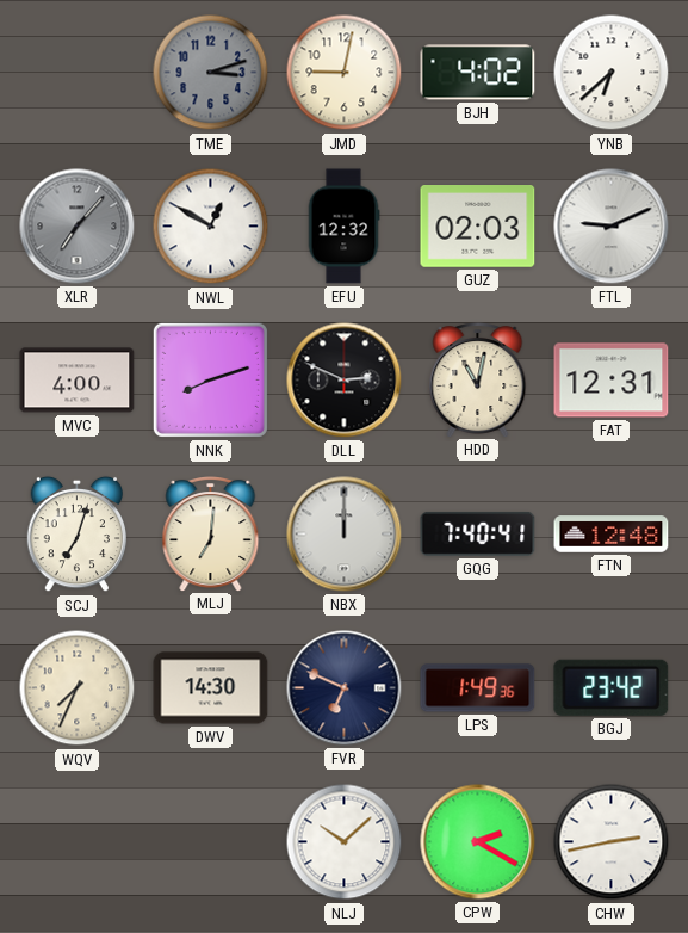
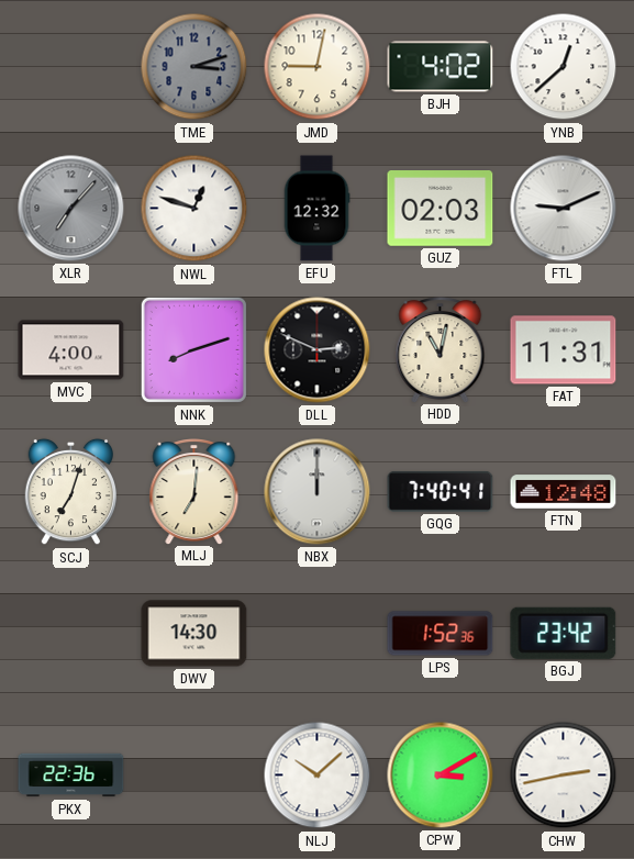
YNB: 6:38 -> 12:38
NWL: 12:50 -> 12:48
FAT: 12:31 -> 11:31
WQV: 7:34 -> none
FVR: 6:49 -> none
LPS: 1:49 -> 1:52
PKX: none -> 22:36
CPW: 2:20 -> 3:10
